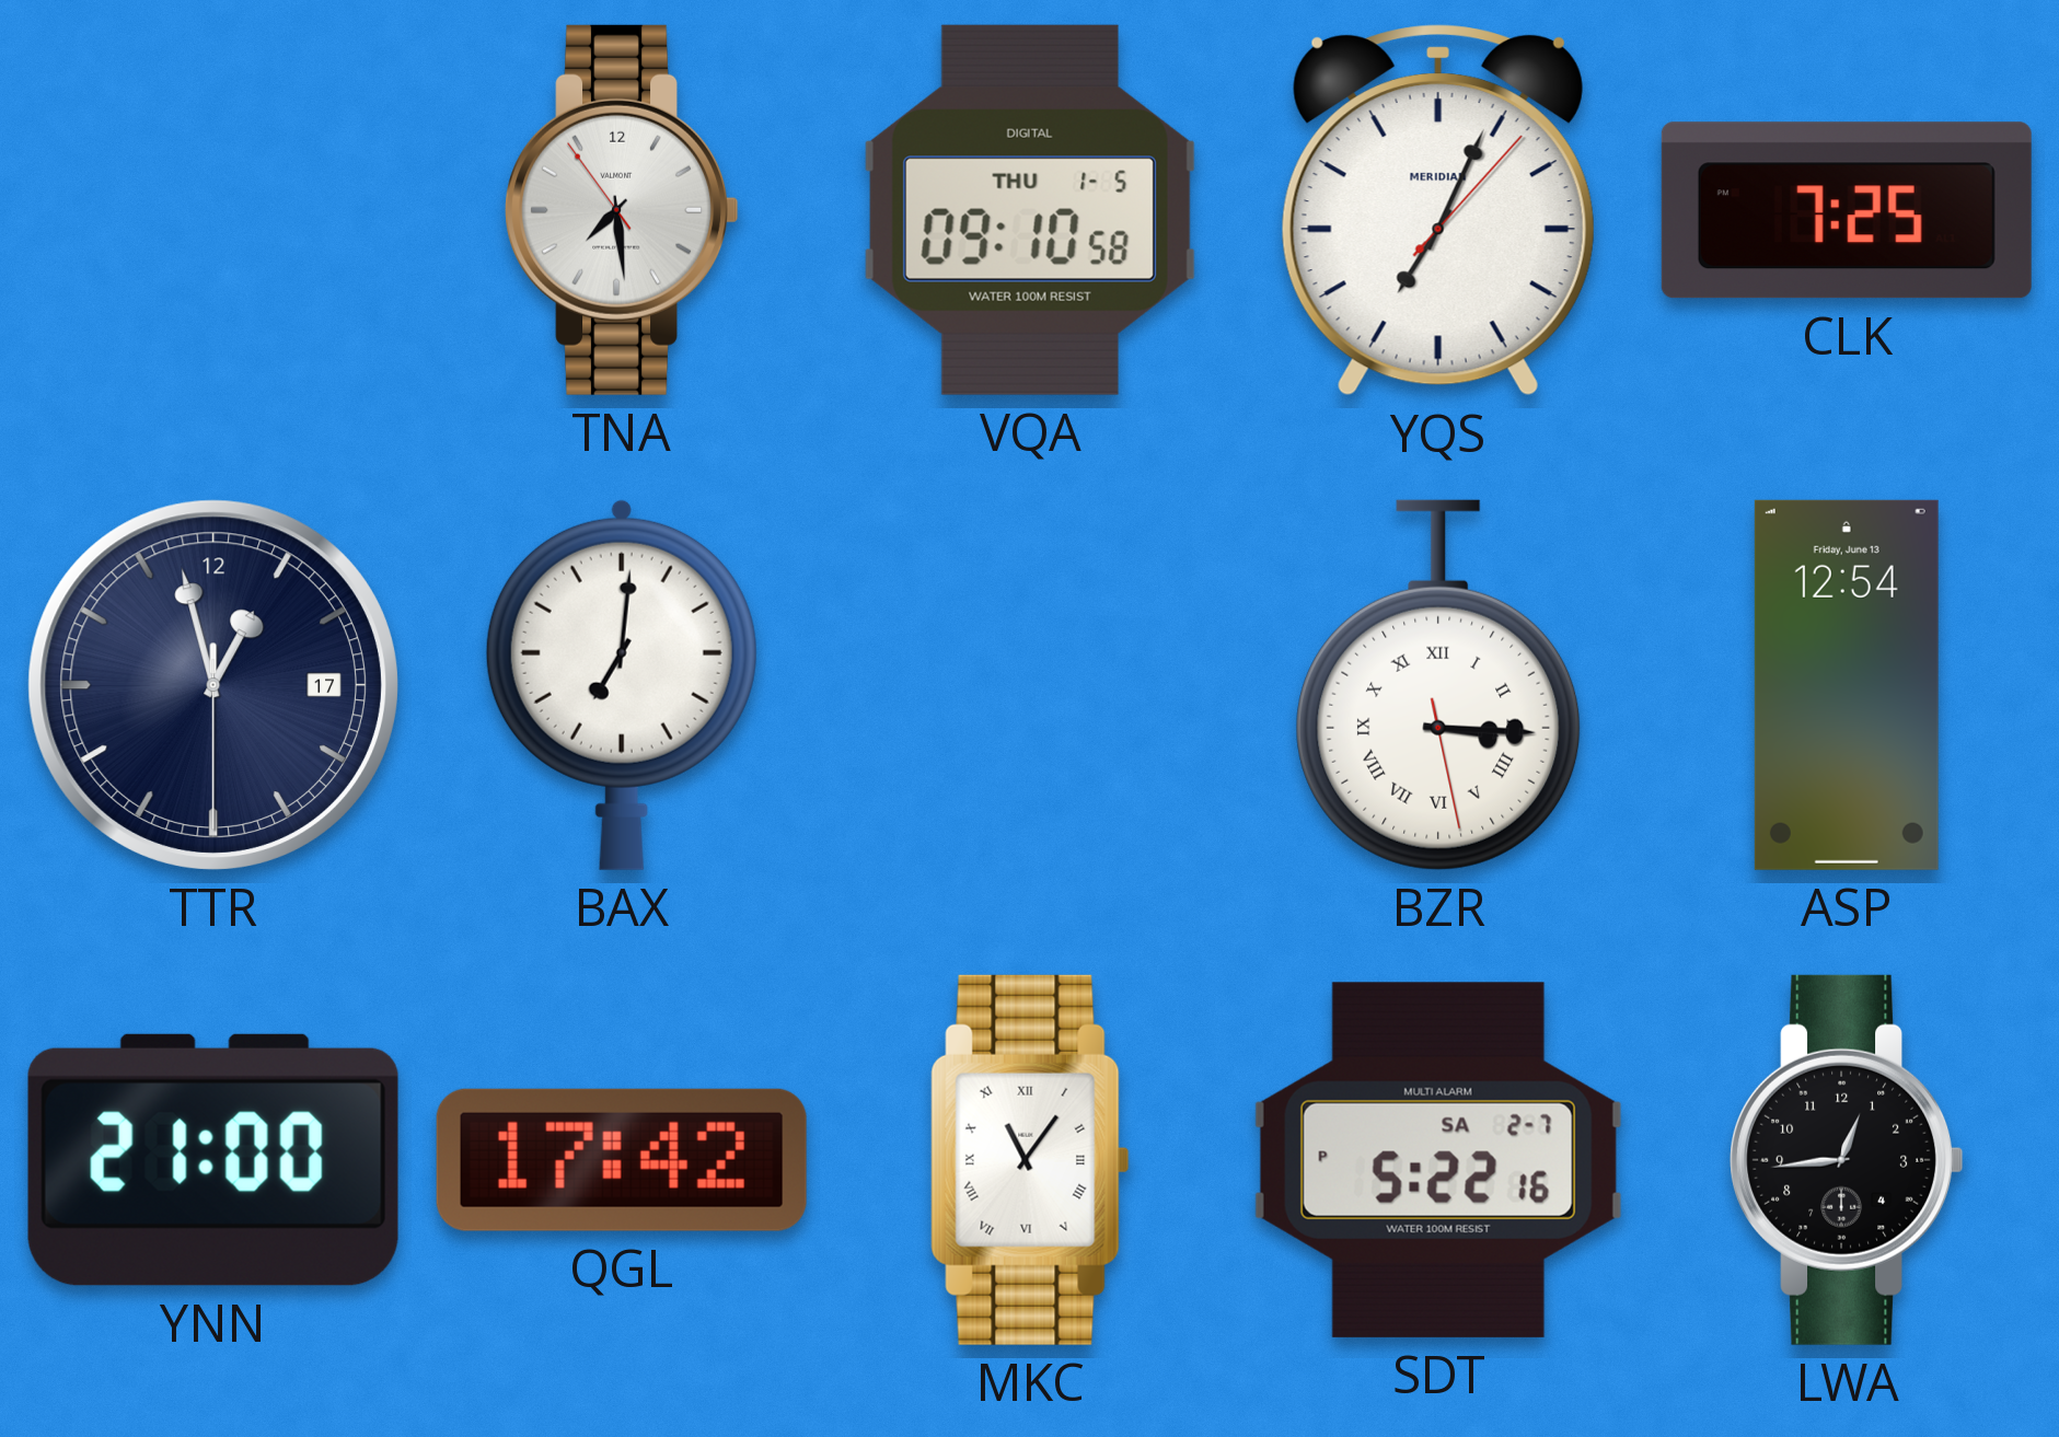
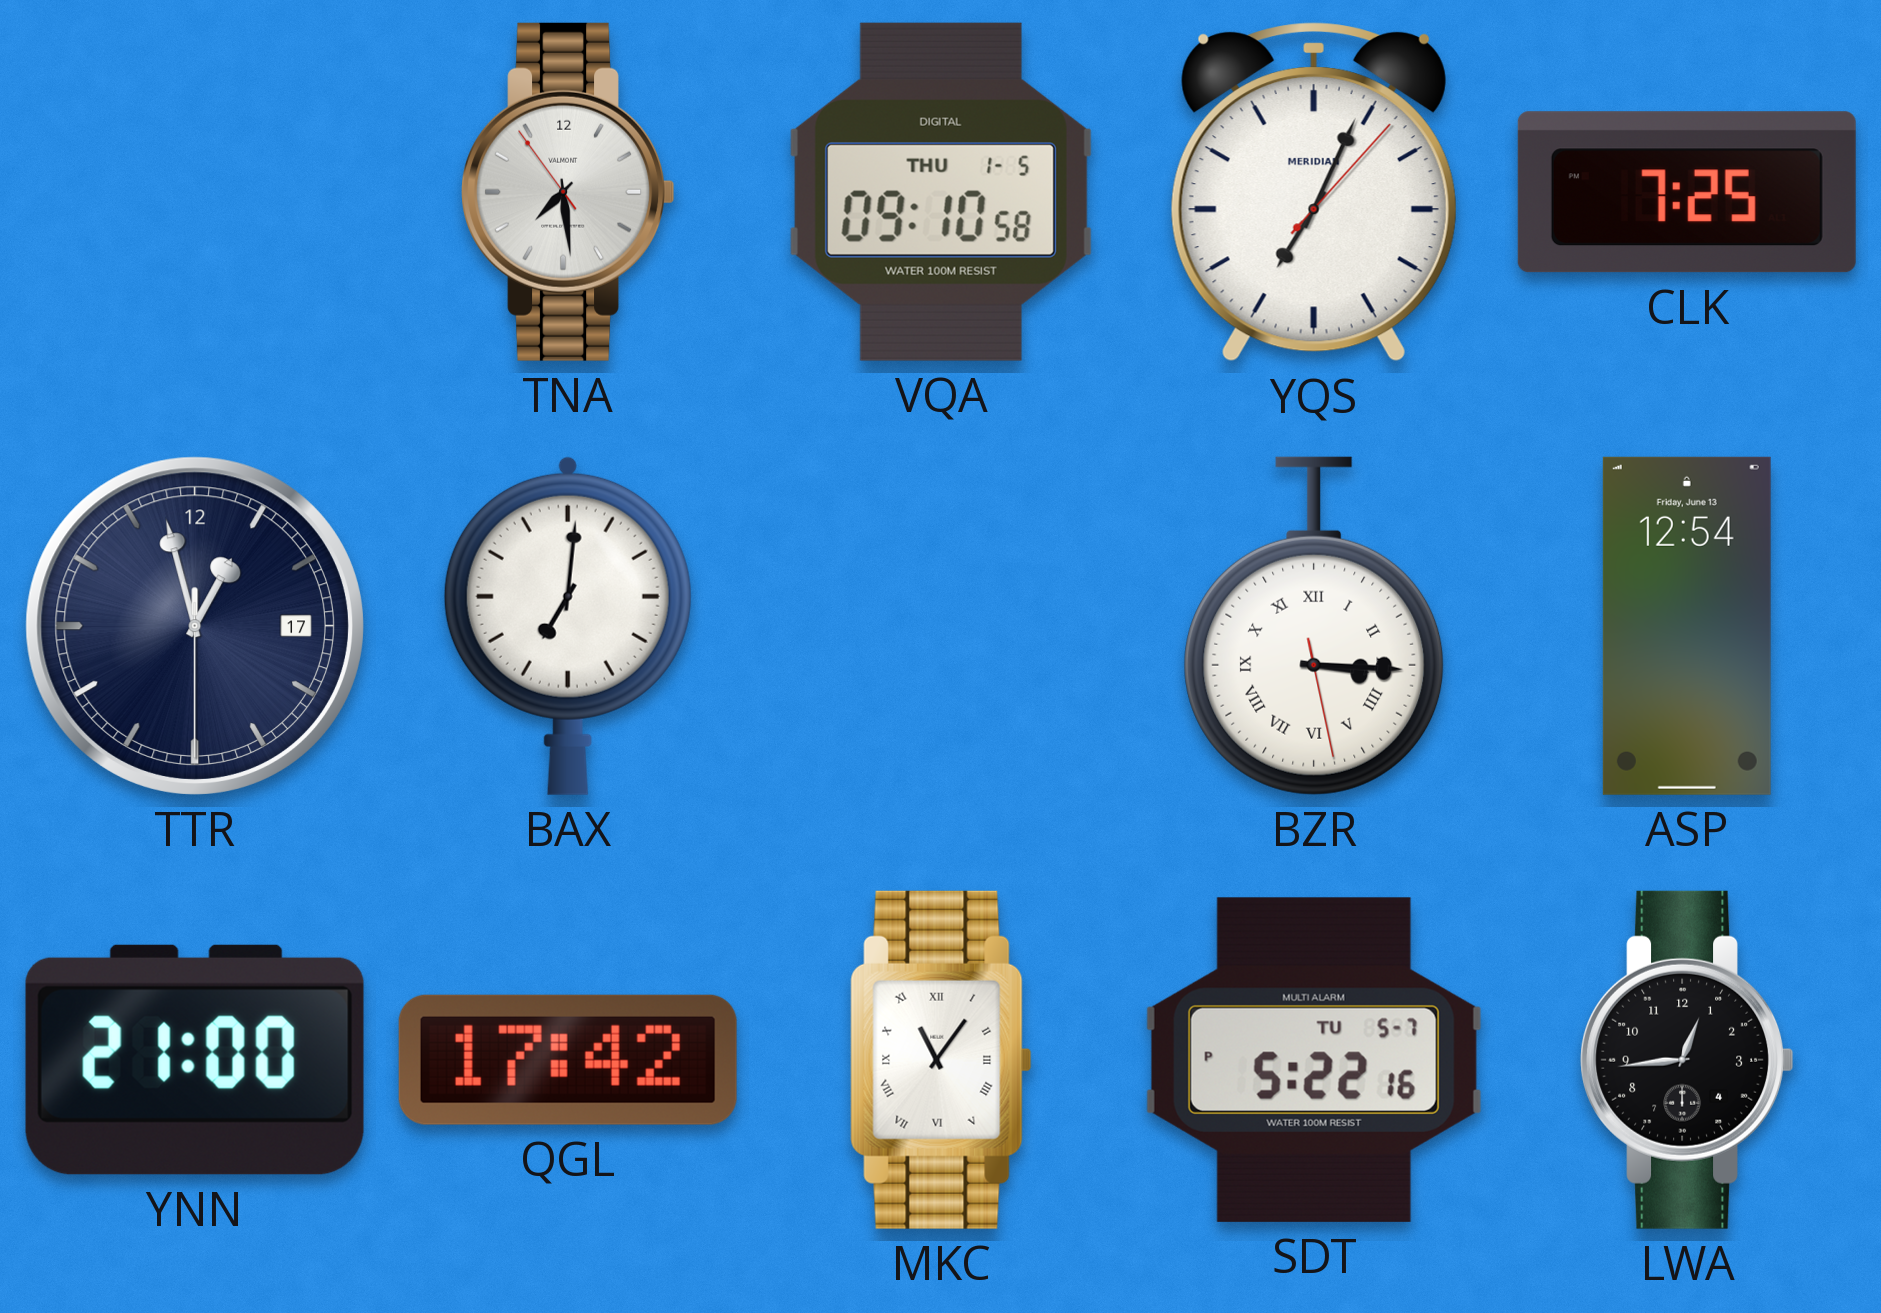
SDT date: SA 2-7 -> TU 5-7
